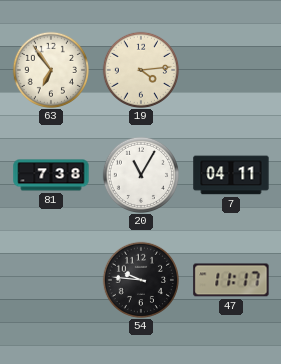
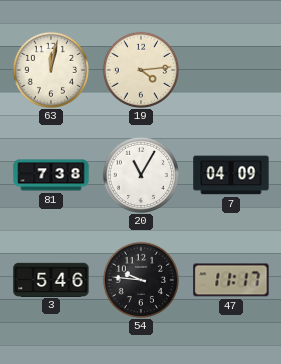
63: 6:54 -> 12:02
7: 04:11 -> 04:09
3: none -> 5:46
